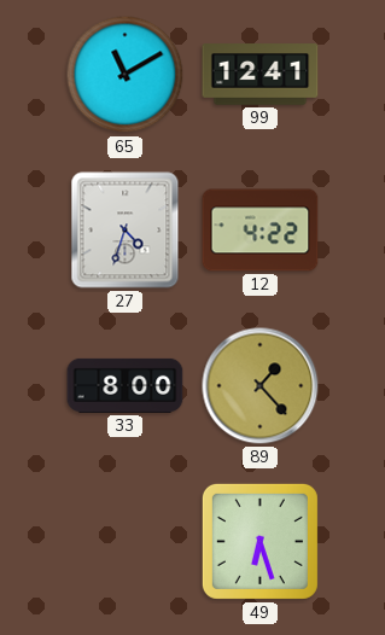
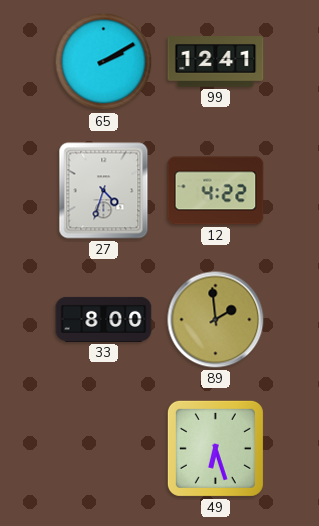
65: 11:10 -> 2:10
89: 1:23 -> 1:59
